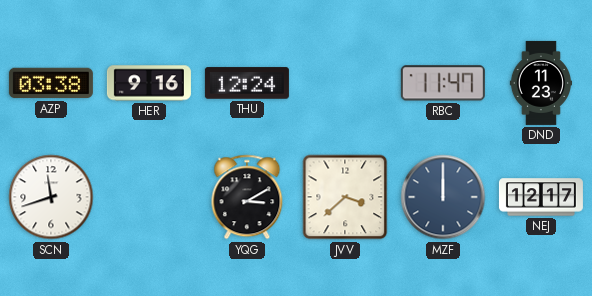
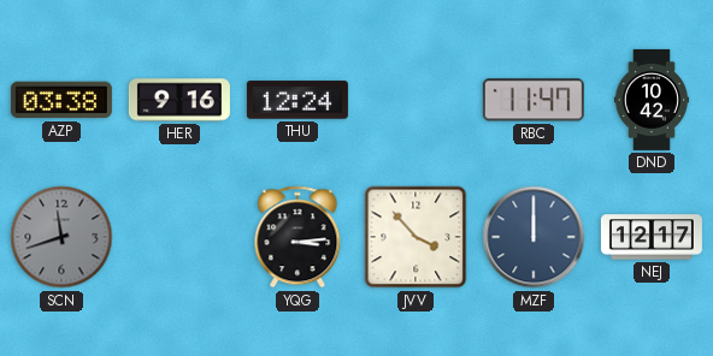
DND: 11:23 -> 10:42
SCN dial: white -> grey
YQG: 3:10 -> 3:14
JVV: 3:38 -> 3:53
